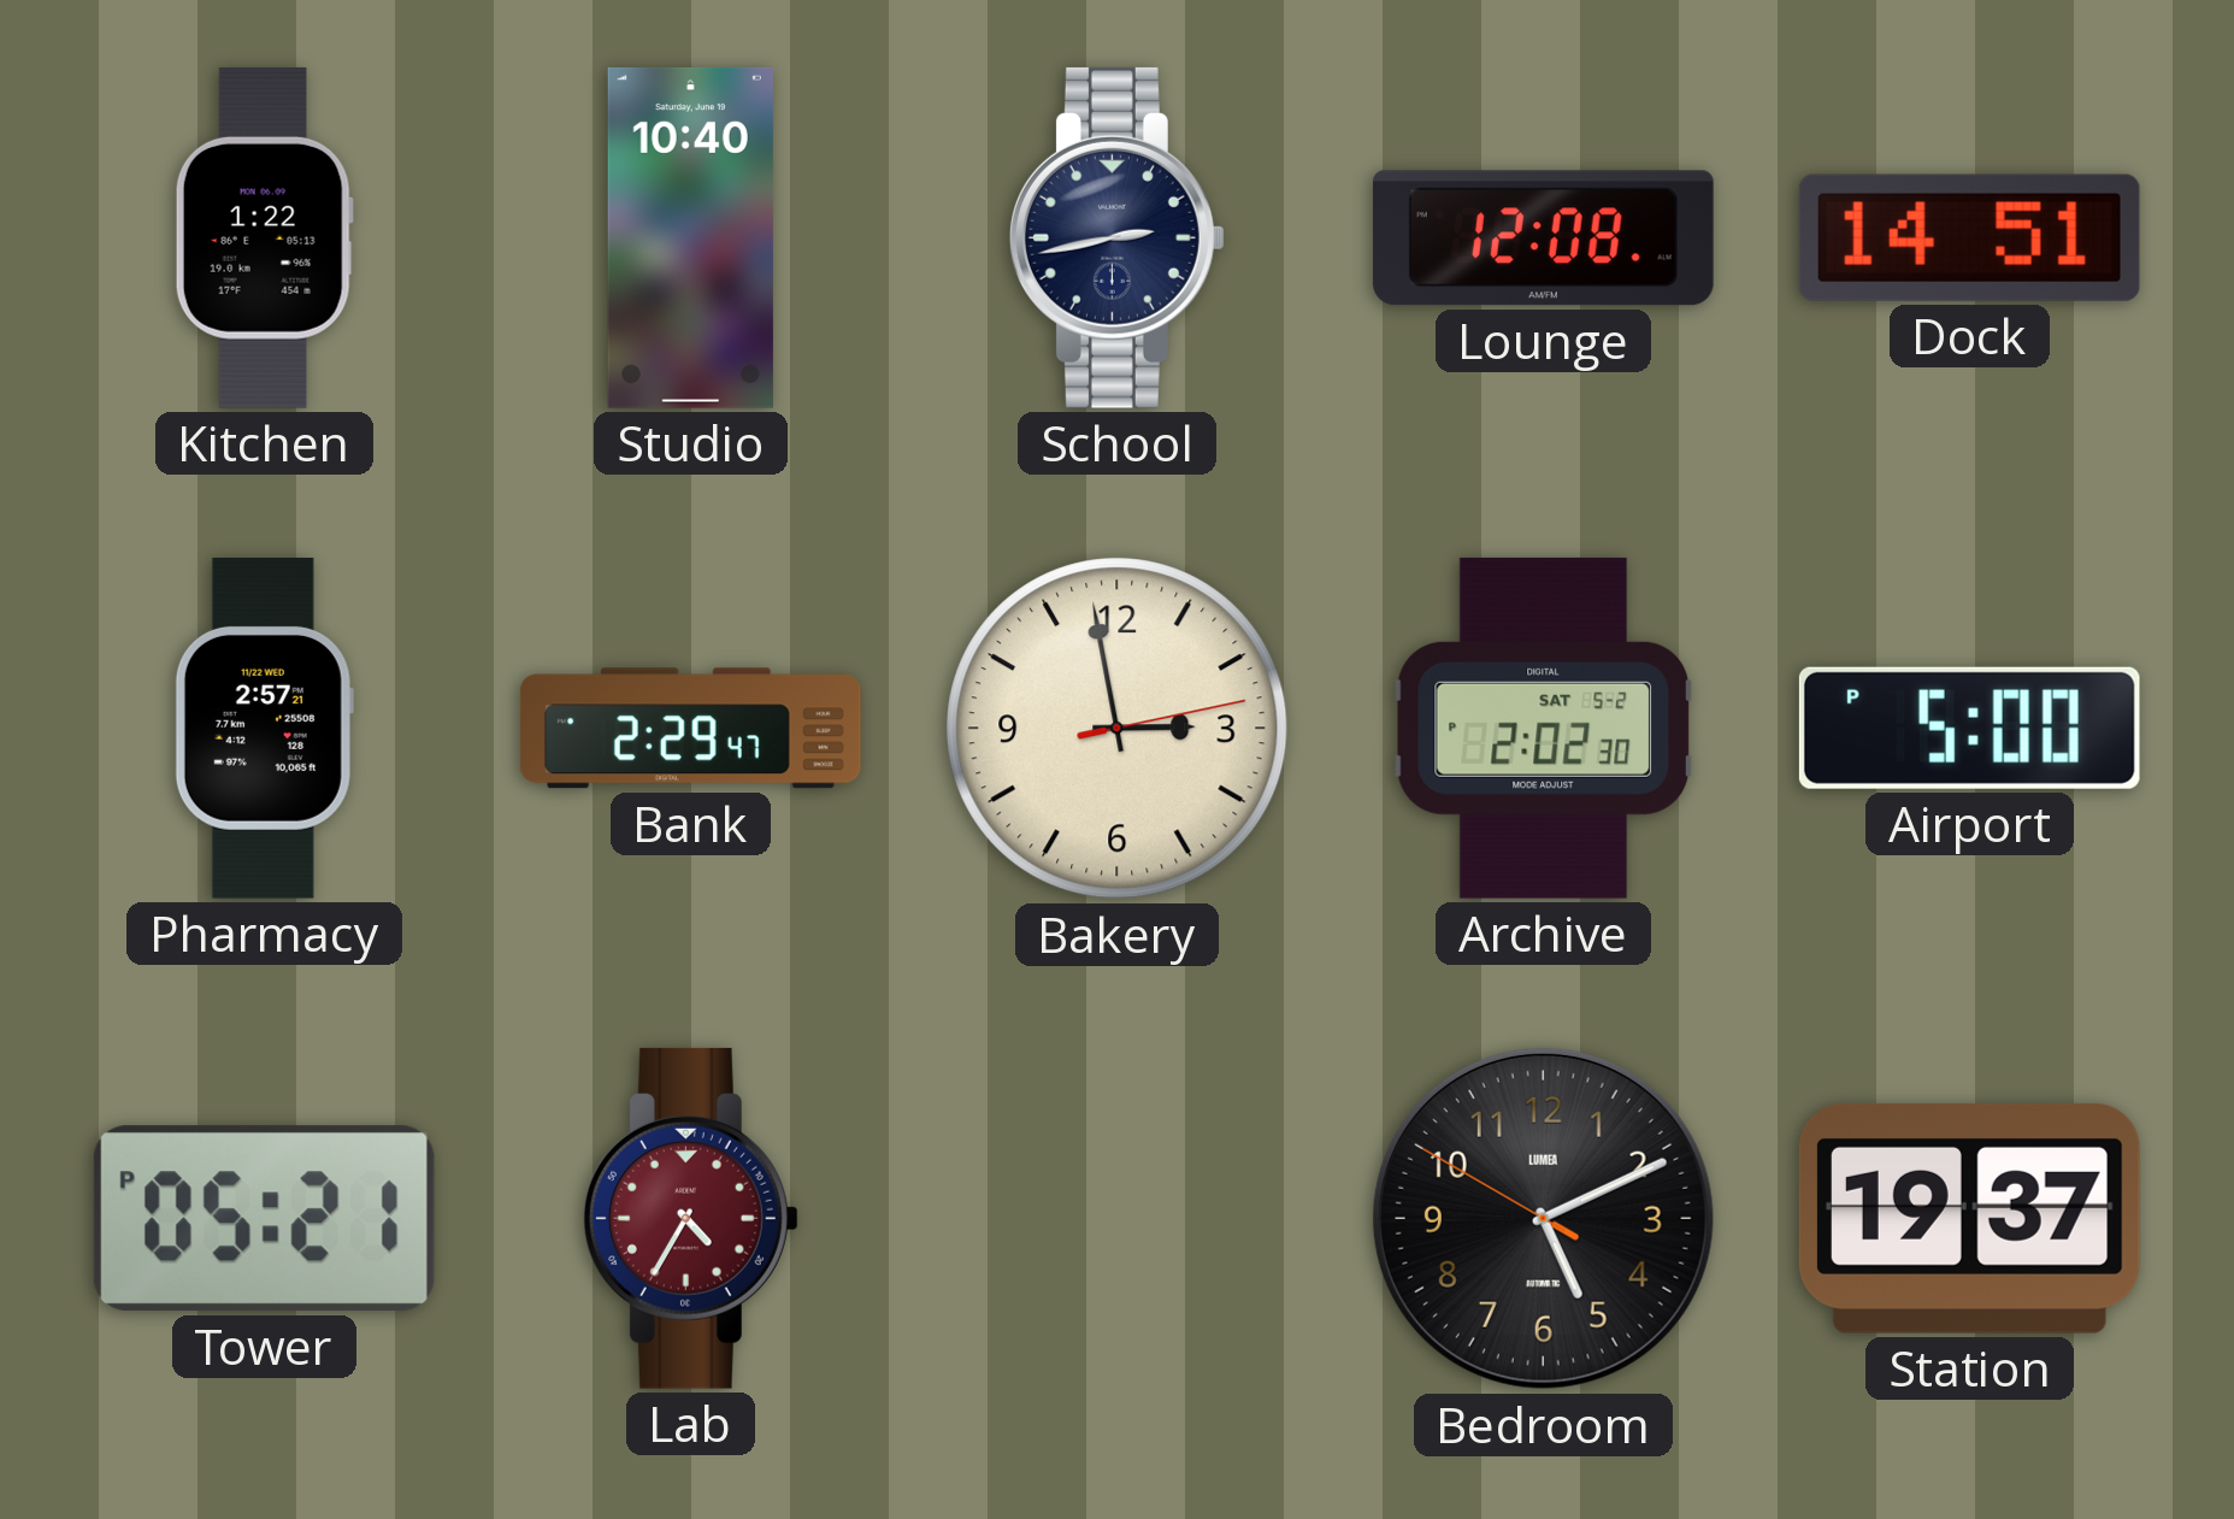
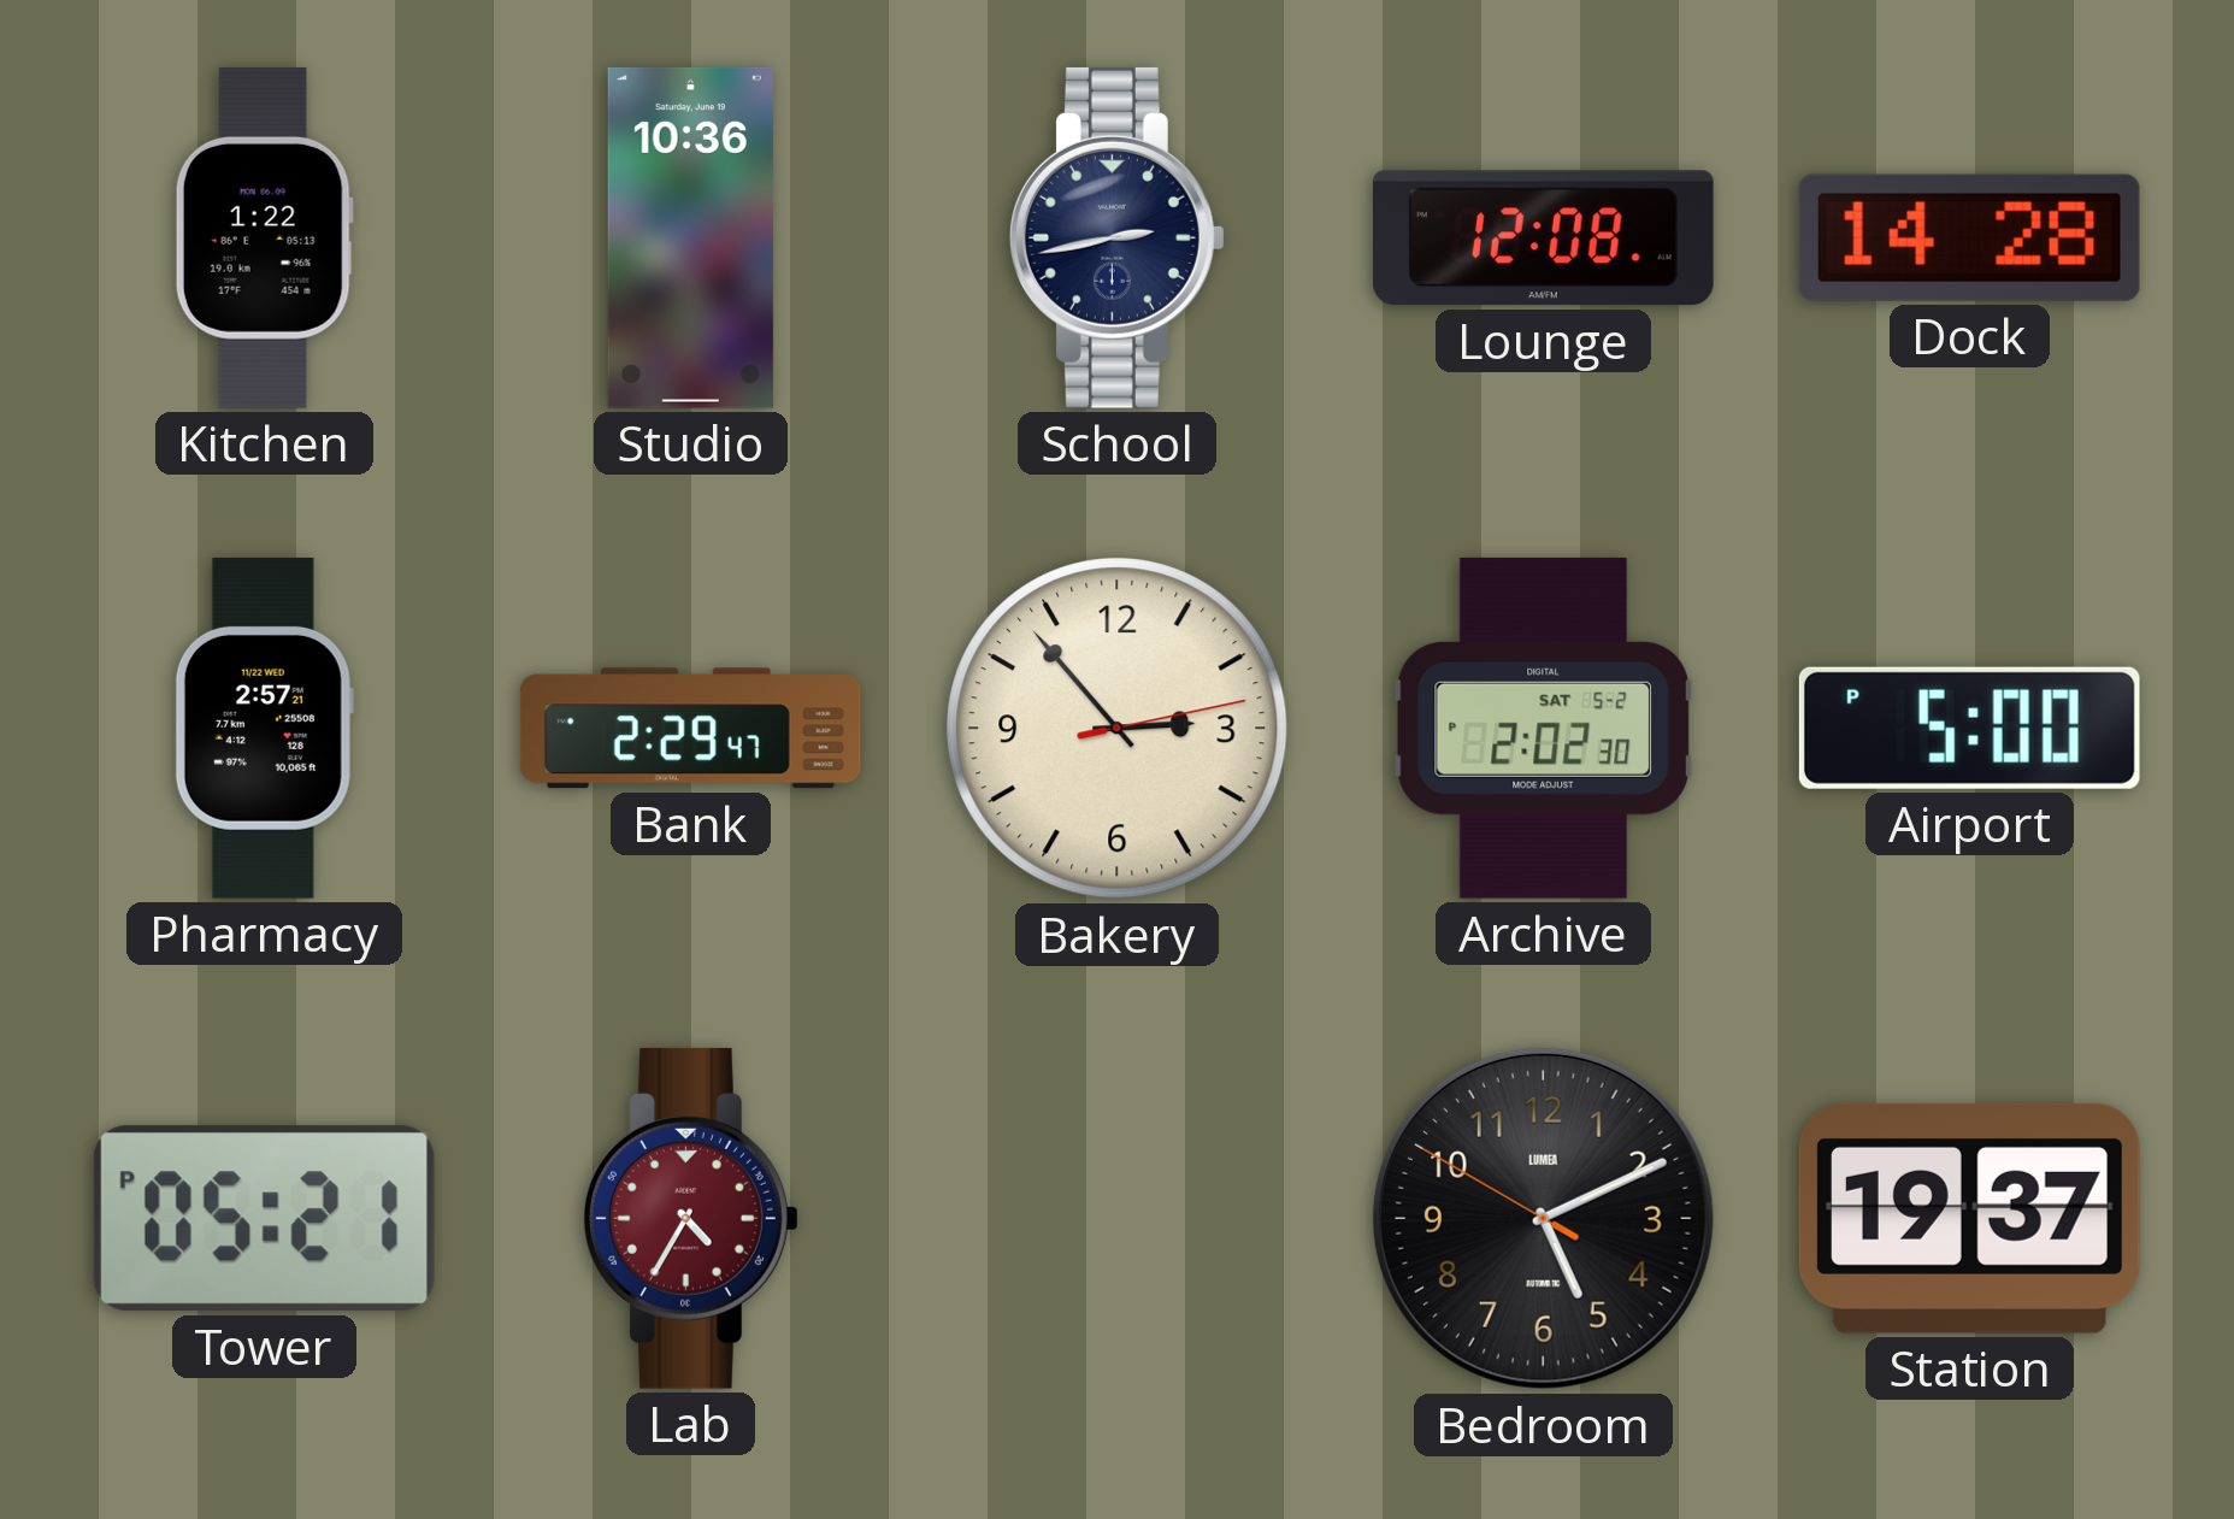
Studio: 10:40 -> 10:36
Dock: 14:51 -> 14:28
Bakery: 2:58 -> 2:53
